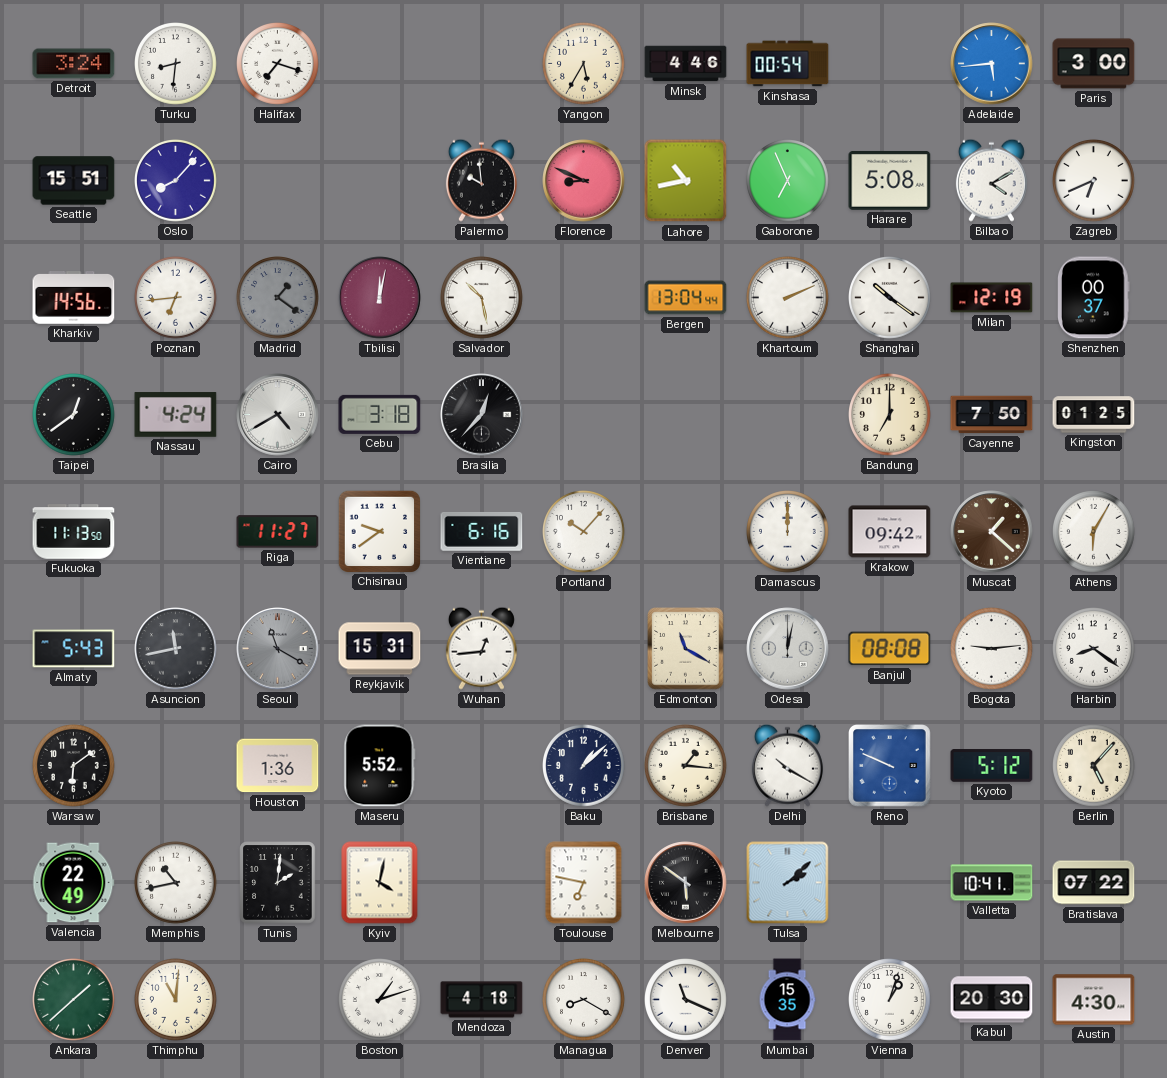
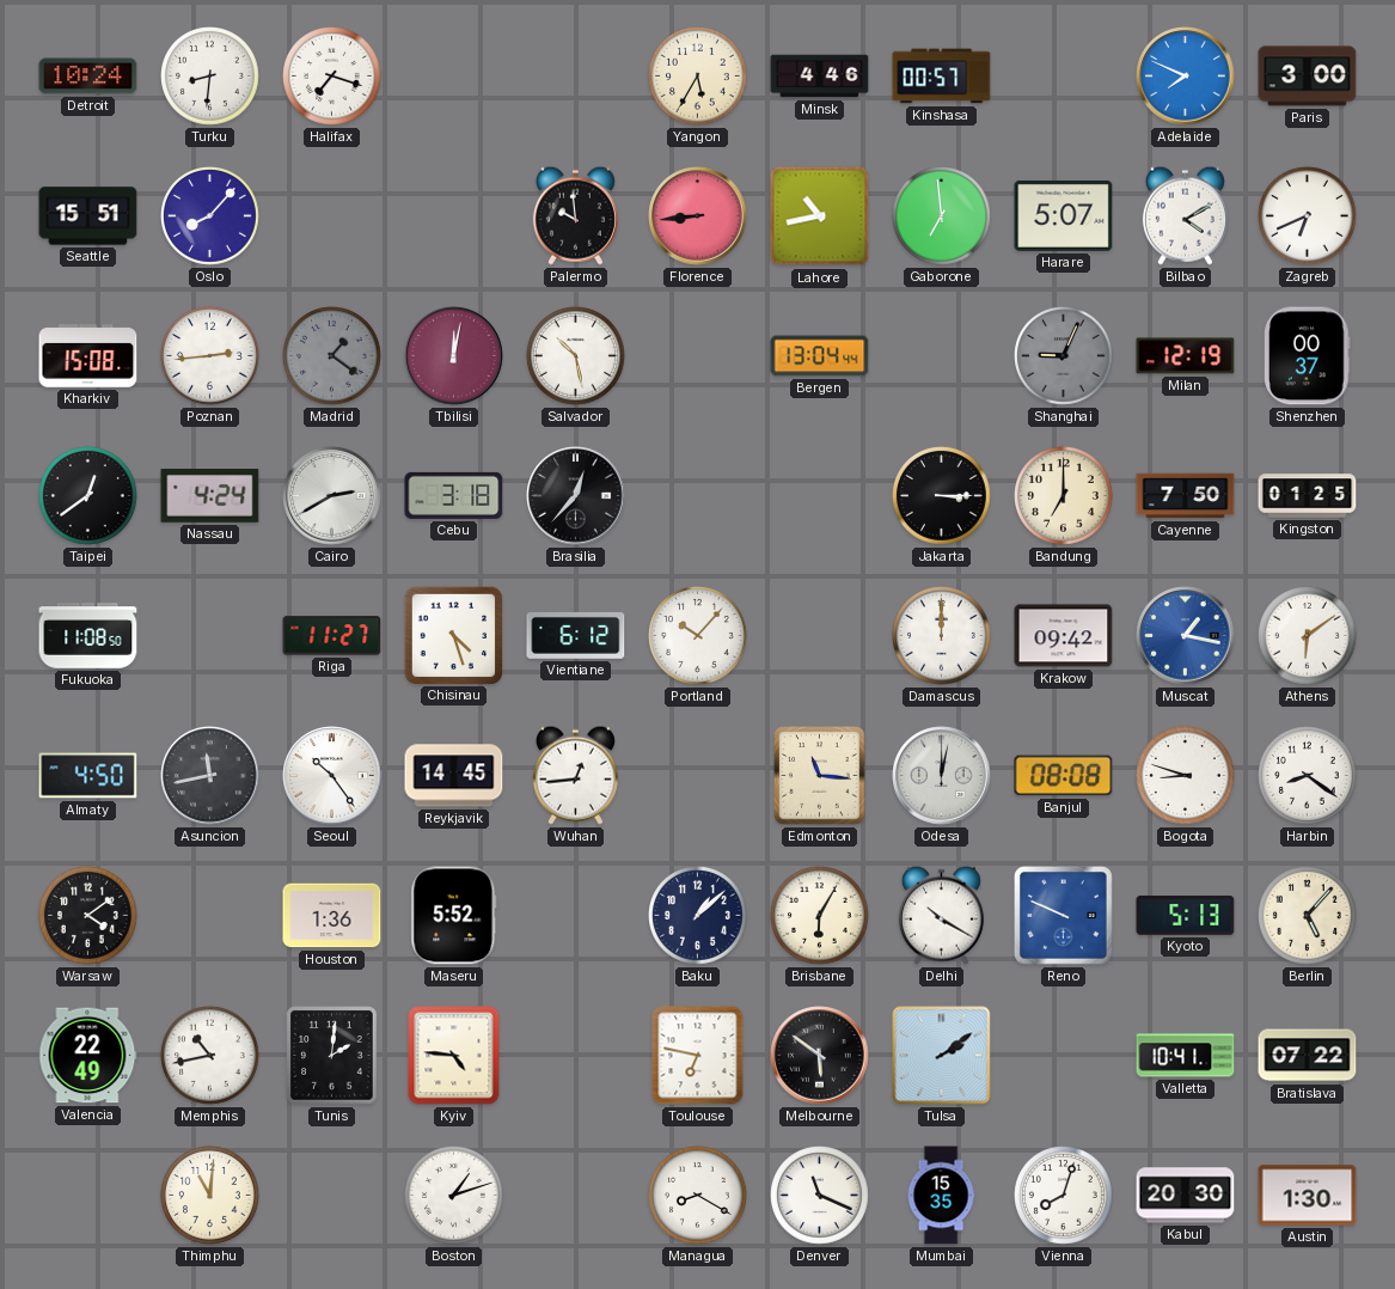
Detroit: 3:24 -> 10:24
Kinshasa: 00:54 -> 00:57
Adelaide: 5:44 -> 7:49
Florence: 8:49 -> 8:44
Gaborone: 6:56 -> 6:59
Harare: 5:08 -> 5:07
Kharkiv: 14:56 -> 15:08
Poznan: 6:44 -> 2:44
Khartoum: 2:11 -> none
Shanghai: 10:21 -> 9:04
Shanghai dial: white -> grey
Cairo: 4:40 -> 2:40
Jakarta: none -> 3:15
Fukuoka: 11:13 -> 11:08
Chisinau: 9:39 -> 4:27
Vientiane: 6:16 -> 6:12
Muscat: 1:22 -> 1:17
Muscat dial: brown -> blue
Athens: 6:05 -> 6:09
Almaty: 5:43 -> 4:50
Seoul: 11:20 -> 10:24
Seoul dial: grey -> white
Reykjavik: 15:31 -> 14:45
Edmonton: 11:20 -> 11:16
Bogota: 9:14 -> 8:48
Warsaw: 6:09 -> 4:09
Brisbane: 1:16 -> 6:05
Kyoto: 5:12 -> 5:13
Kyiv: 4:02 -> 4:46
Tulsa: 2:08 -> 2:09
Ankara: 1:38 -> none
Mendoza: 4:18 -> none
Vienna: 1:03 -> 8:03
Austin: 4:30 -> 1:30
